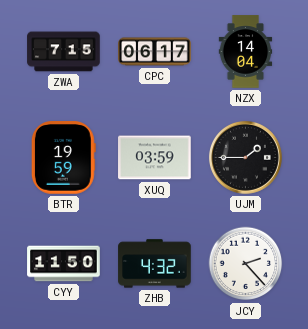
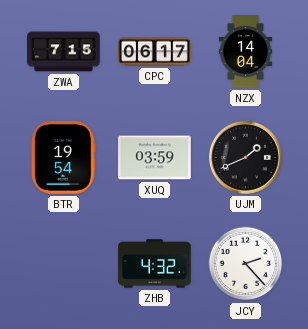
BTR: 19:59 -> 19:54
UJM: 1:45 -> 1:41
CYY: 11:50 -> none
